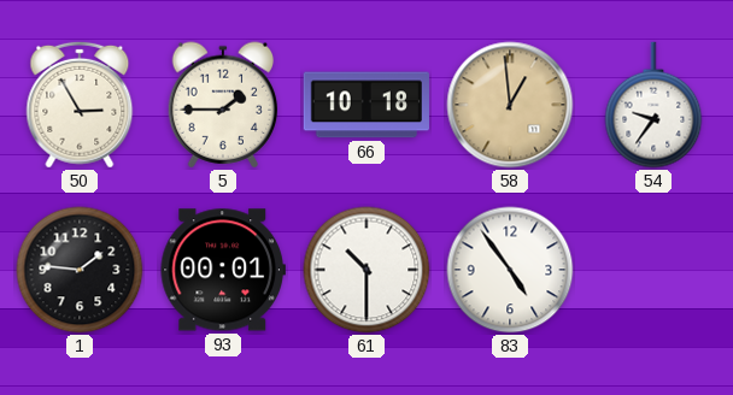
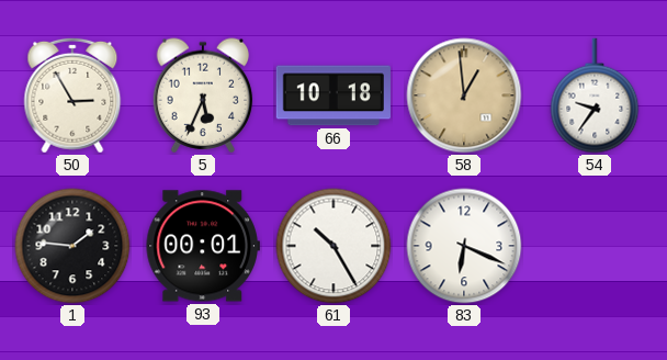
5: 1:45 -> 5:34
61: 10:30 -> 10:25
83: 4:54 -> 6:19
